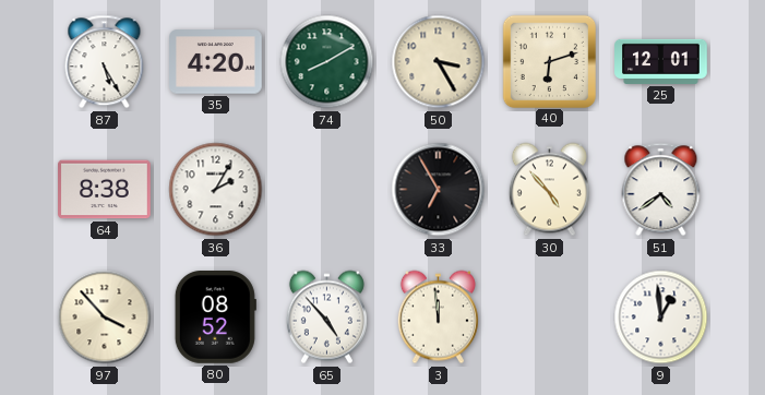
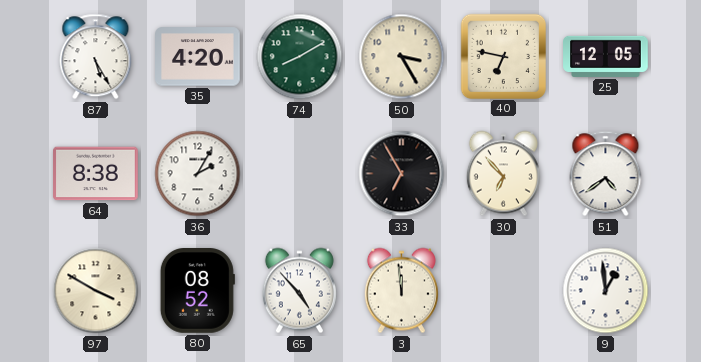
40: 6:12 -> 6:47
25: 12:01 -> 12:05
30: 4:53 -> 6:53
97: 3:53 -> 3:50
